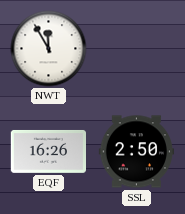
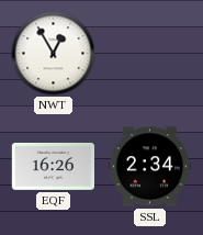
NWT: 11:55 -> 12:55
SSL: 2:50 -> 2:34
